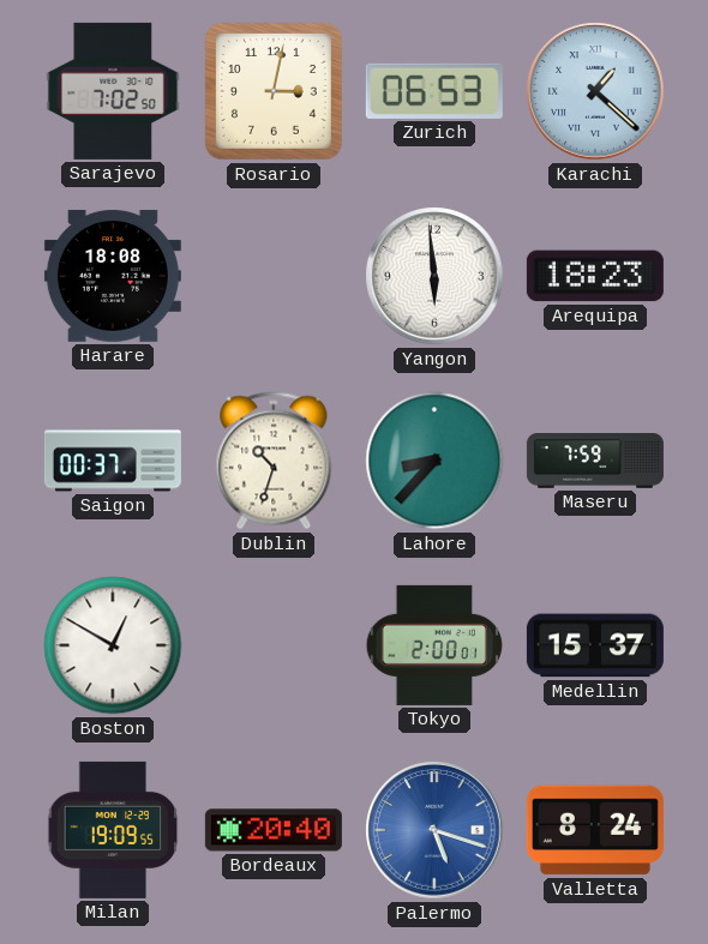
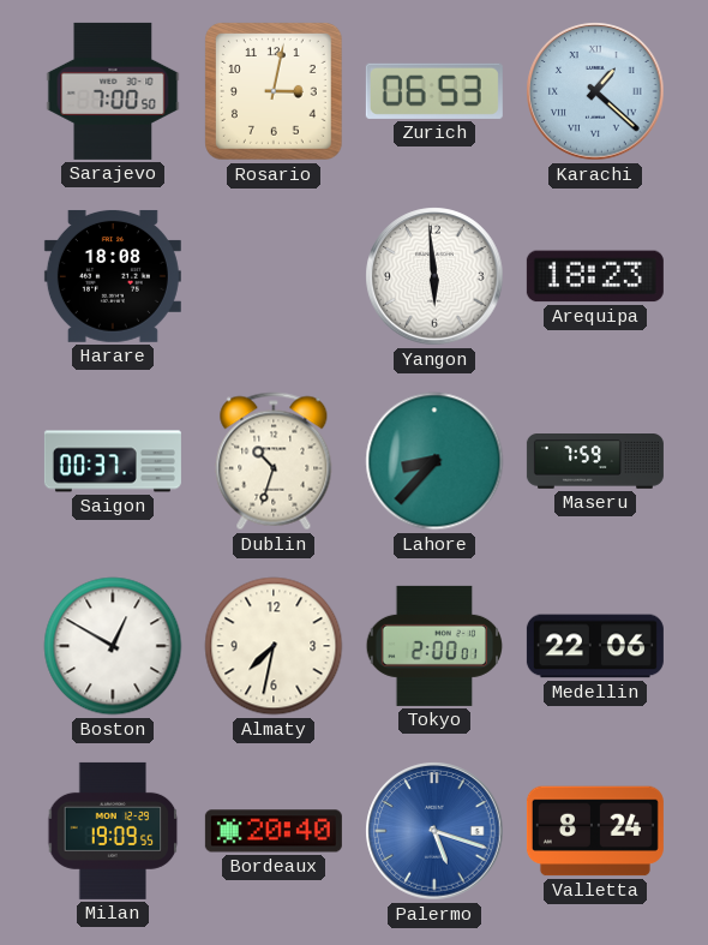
Sarajevo: 7:02 -> 7:00
Almaty: none -> 7:32
Medellin: 15:37 -> 22:06
